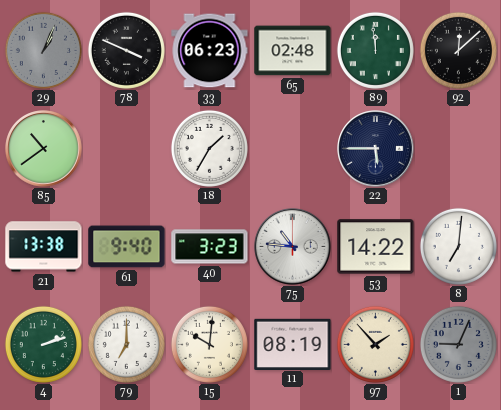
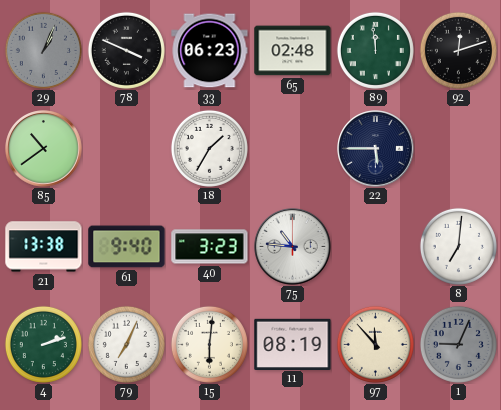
92: 12:08 -> 12:12
53: 14:22 -> none
79: 7:00 -> 7:04
15: 10:01 -> 6:01
97: 1:53 -> 11:53
